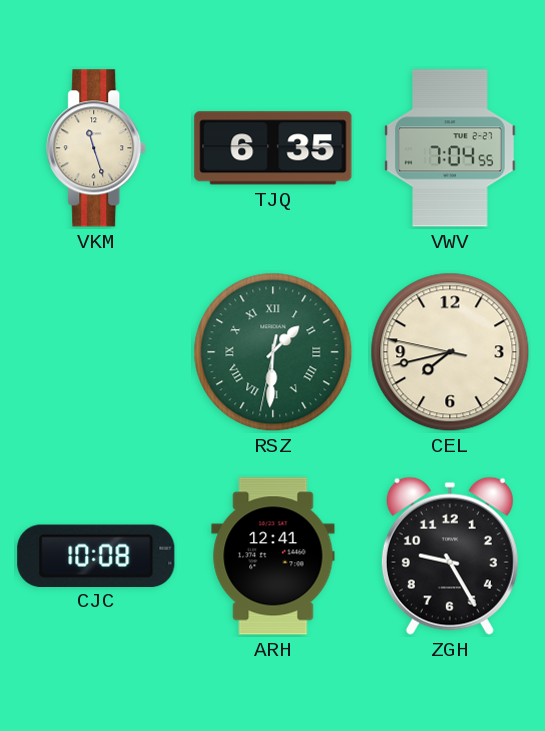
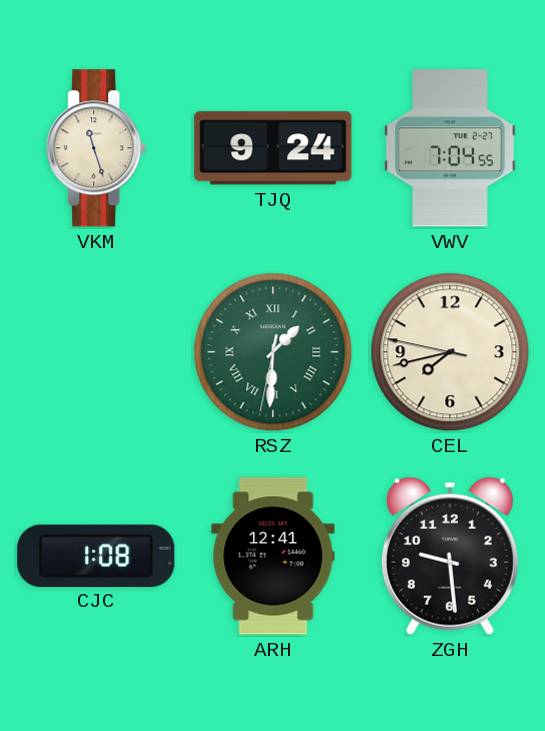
TJQ: 6:35 -> 9:24
CJC: 10:08 -> 1:08
ZGH: 9:25 -> 9:29
